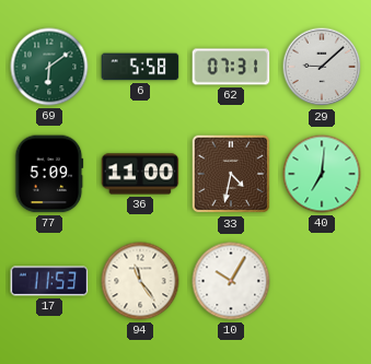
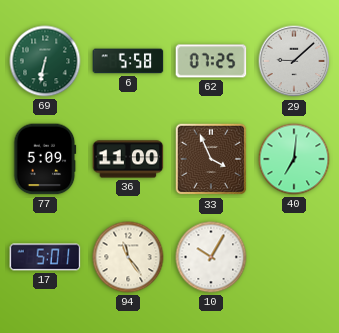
69: 6:09 -> 6:32
62: 07:31 -> 07:25
33: 4:32 -> 3:56
17: 11:53 -> 5:01
